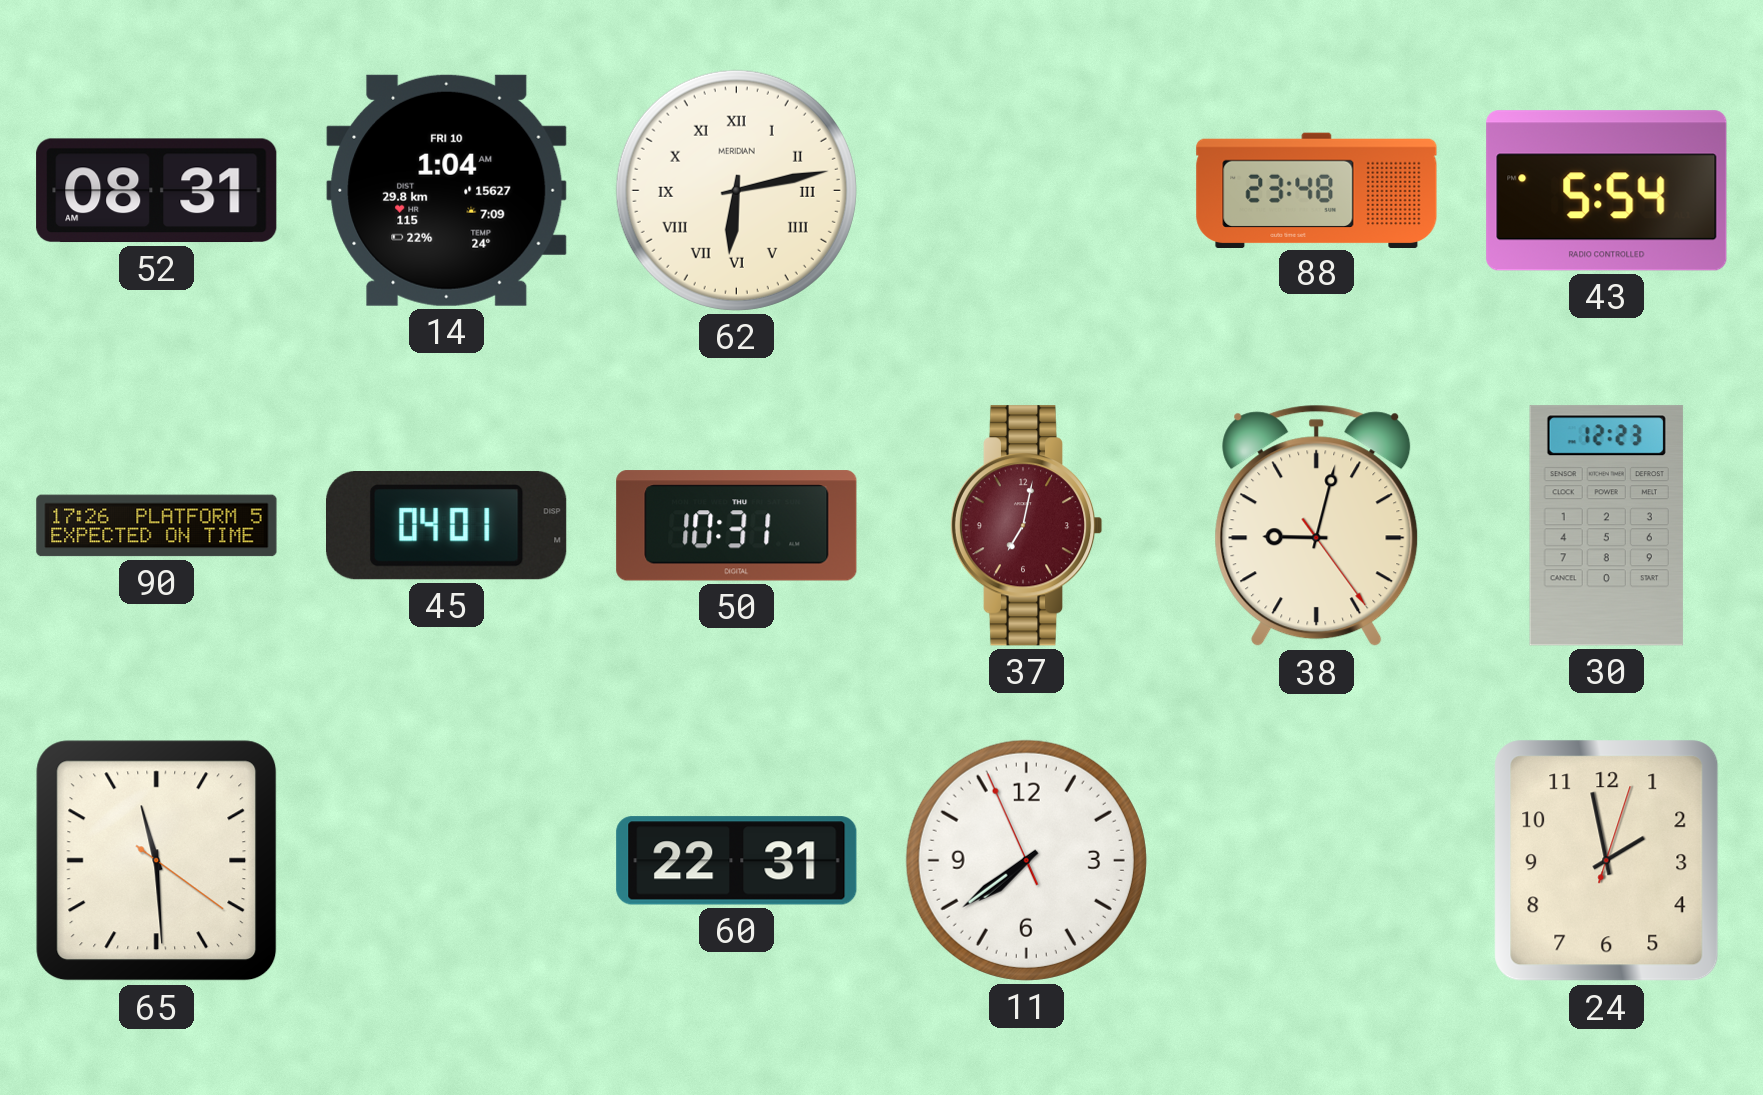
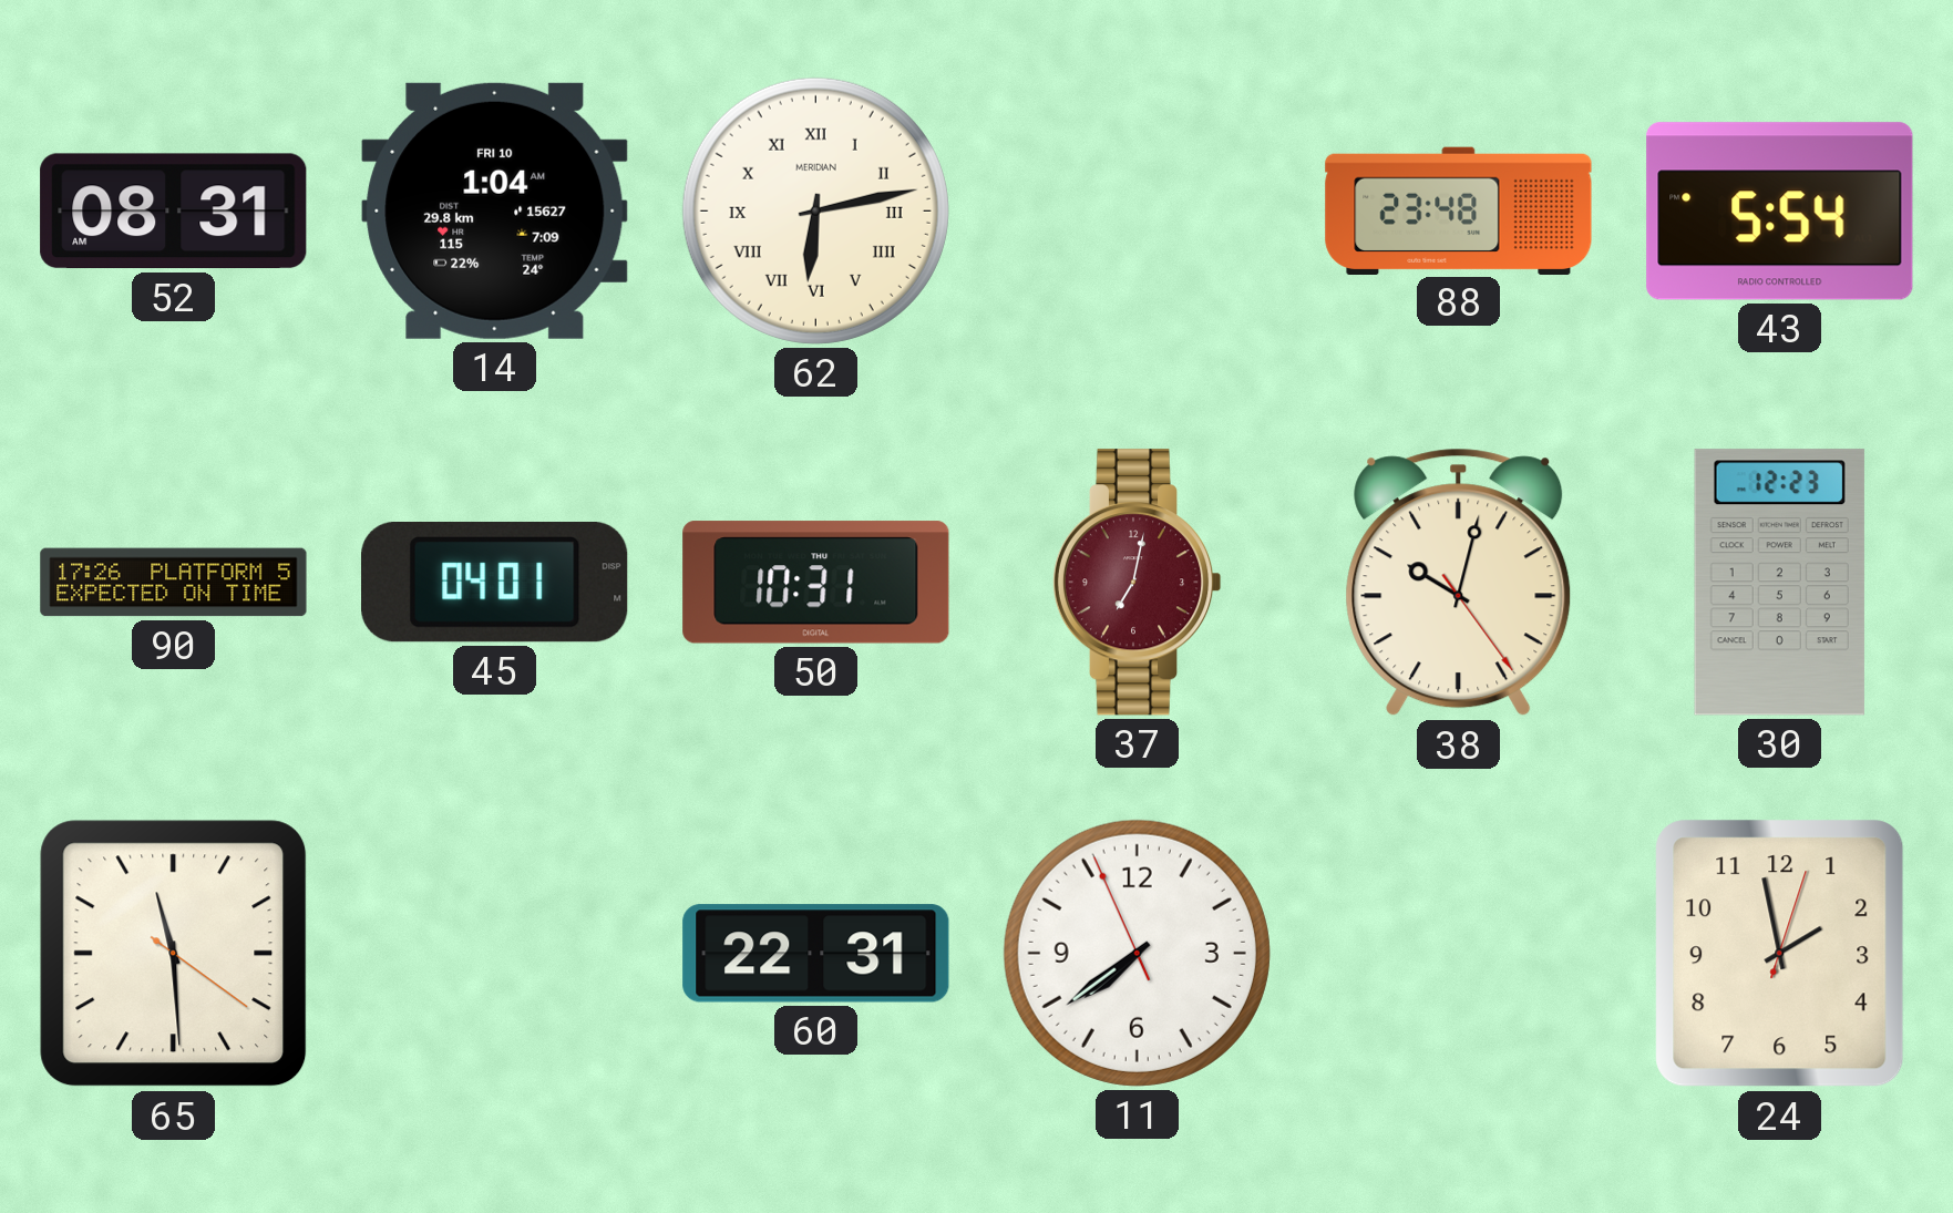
38: 9:02 -> 10:02
